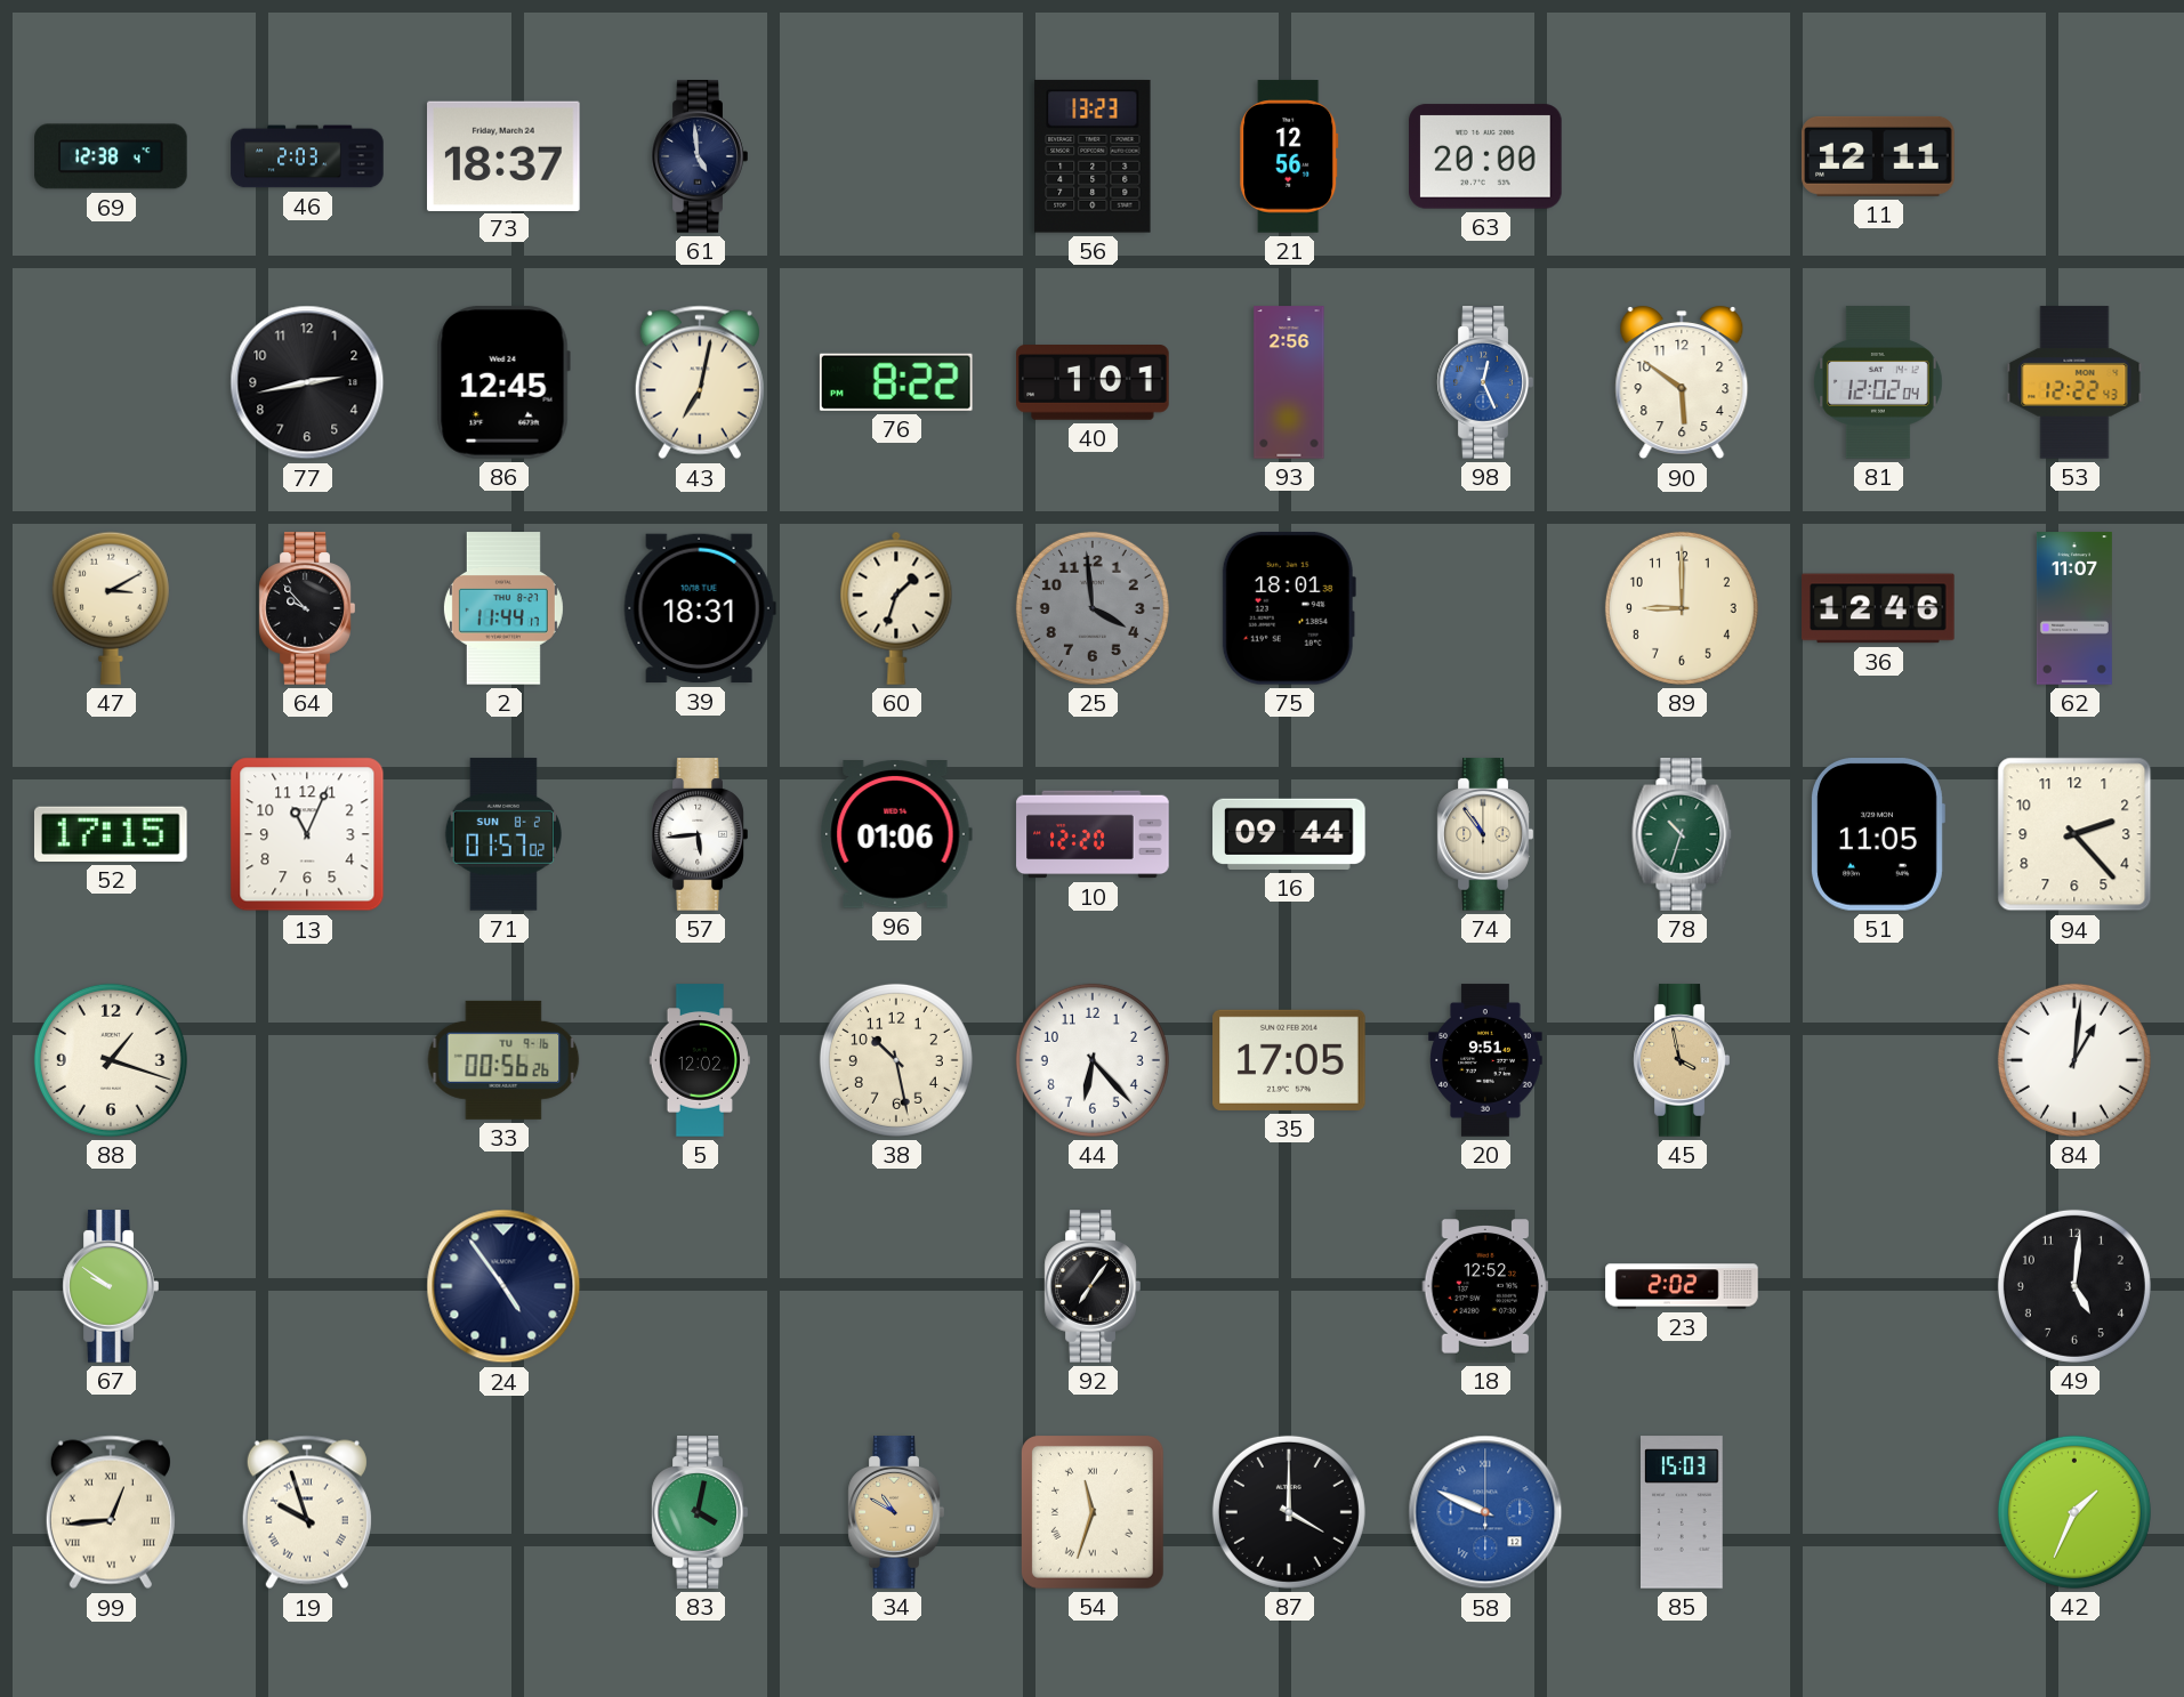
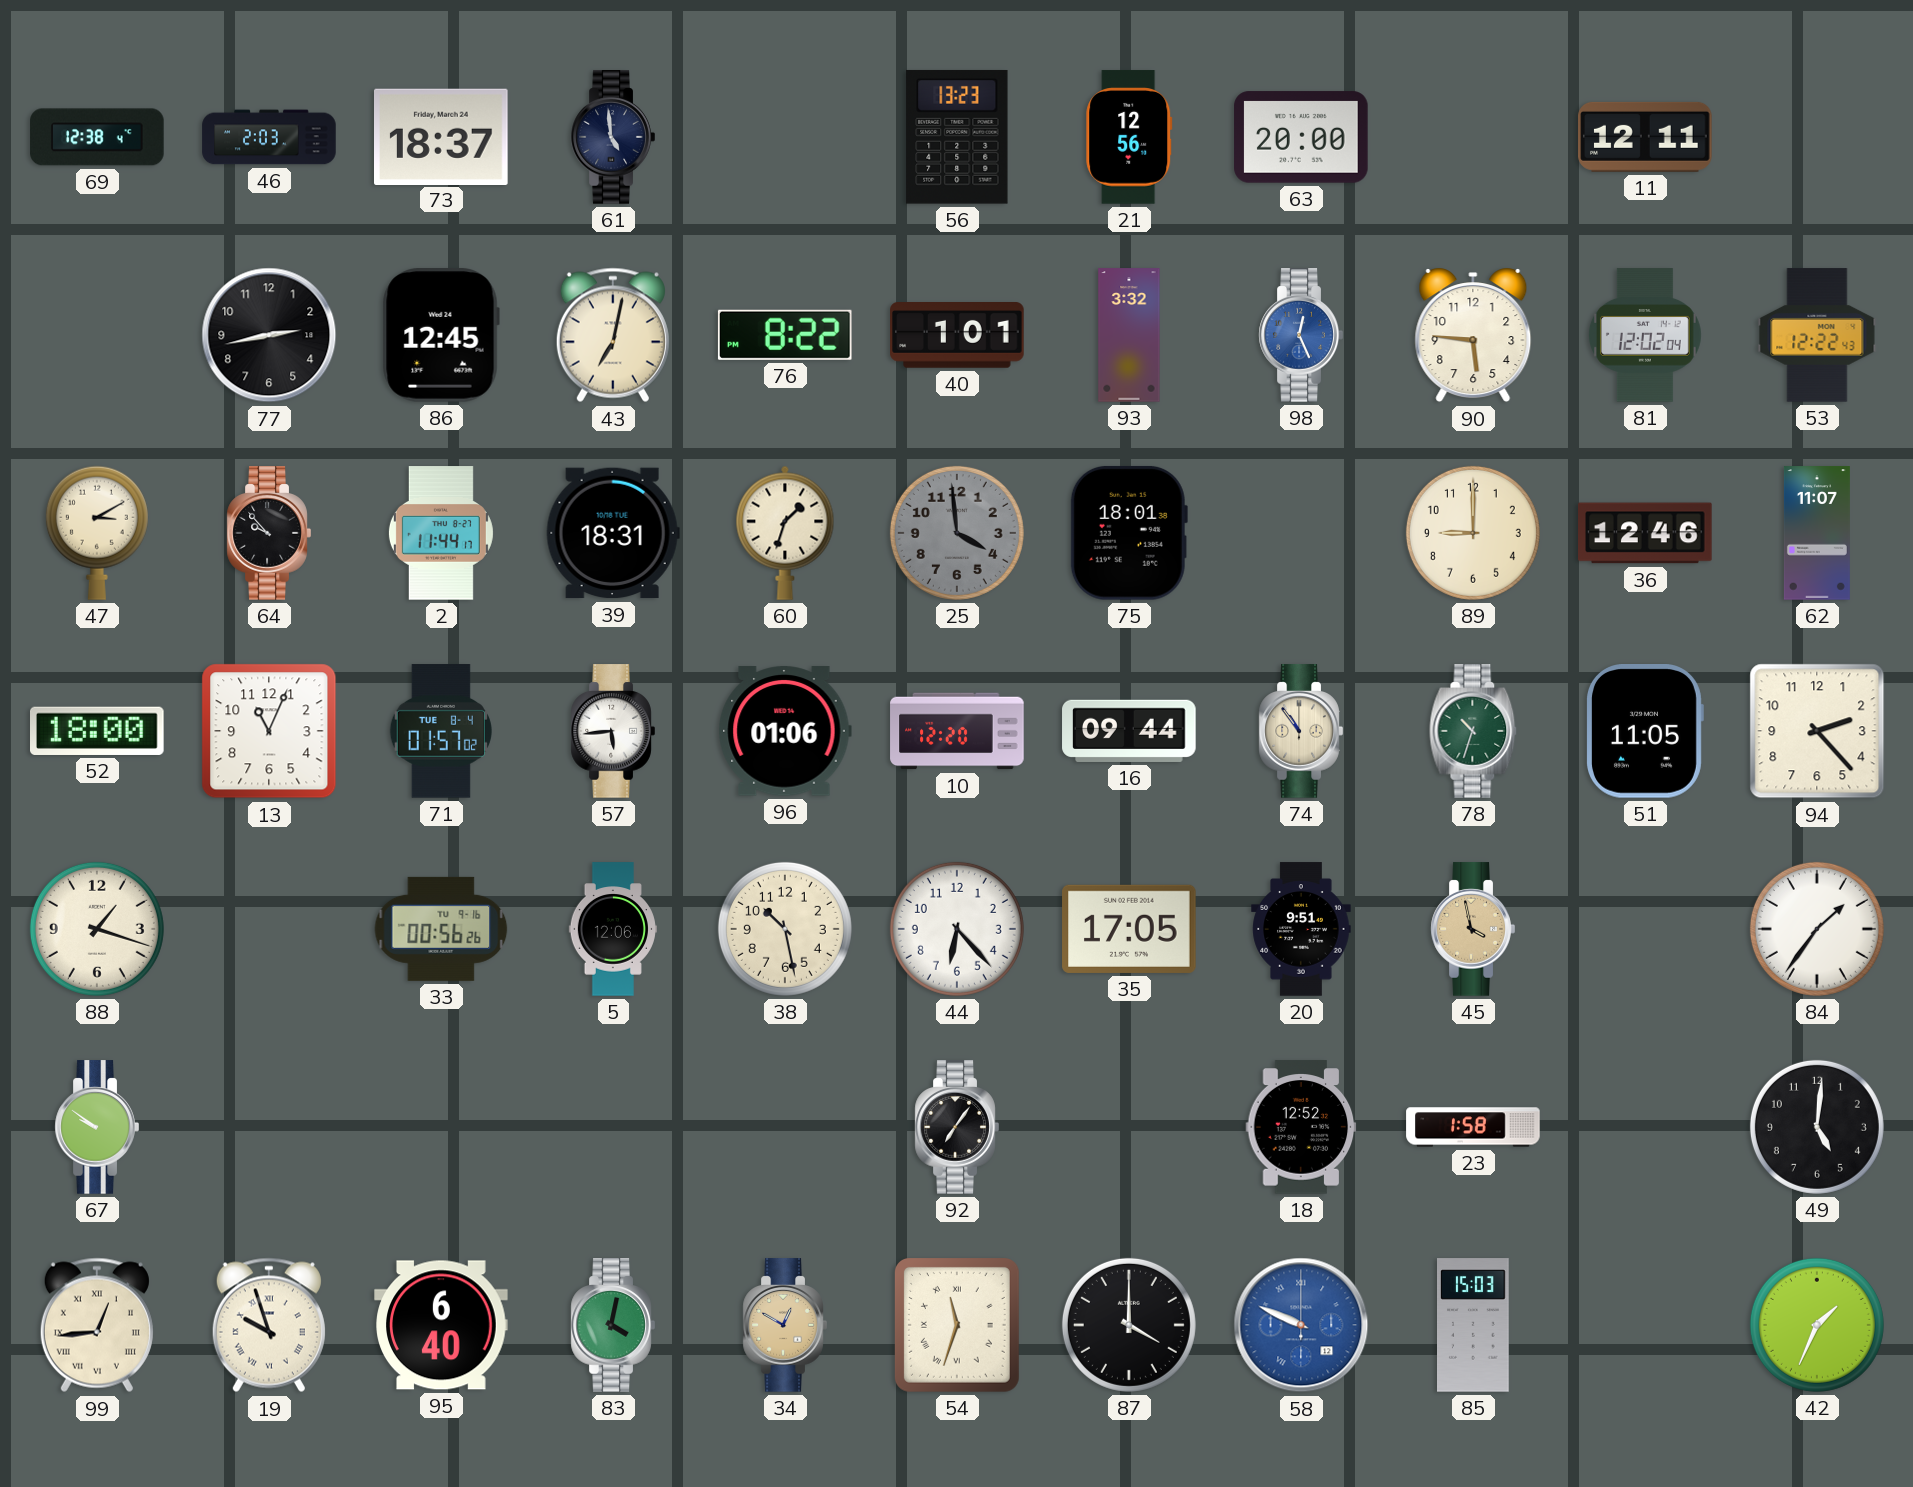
93: 2:56 -> 3:32
90: 5:51 -> 5:46
52: 17:15 -> 18:00
71 date: SUN 8-2 -> TUE 8-4
5: 12:02 -> 12:06
84: 1:01 -> 1:36
24: 4:54 -> none
23: 2:02 -> 1:58
95: none -> 6:40
34: 10:50 -> 12:50
